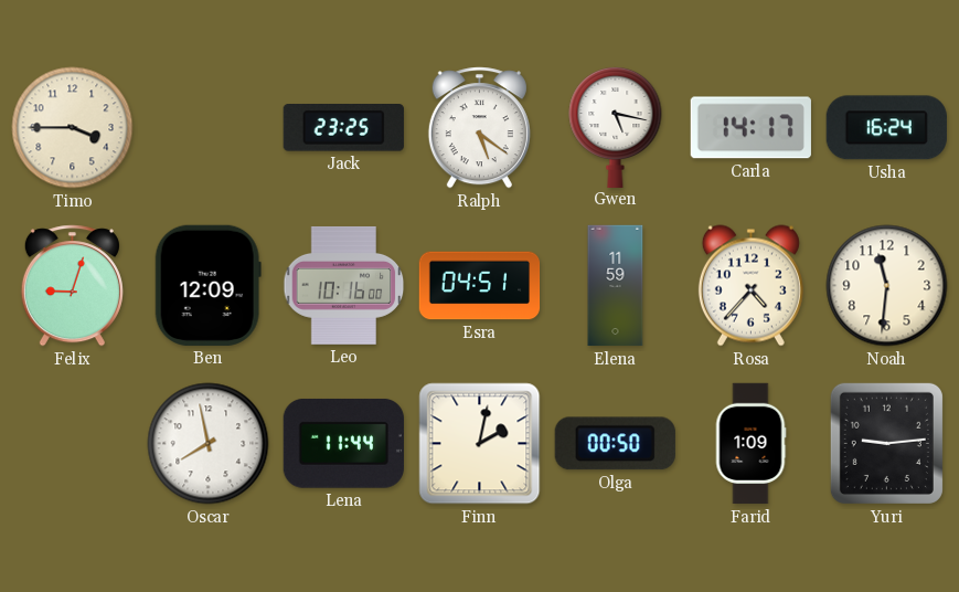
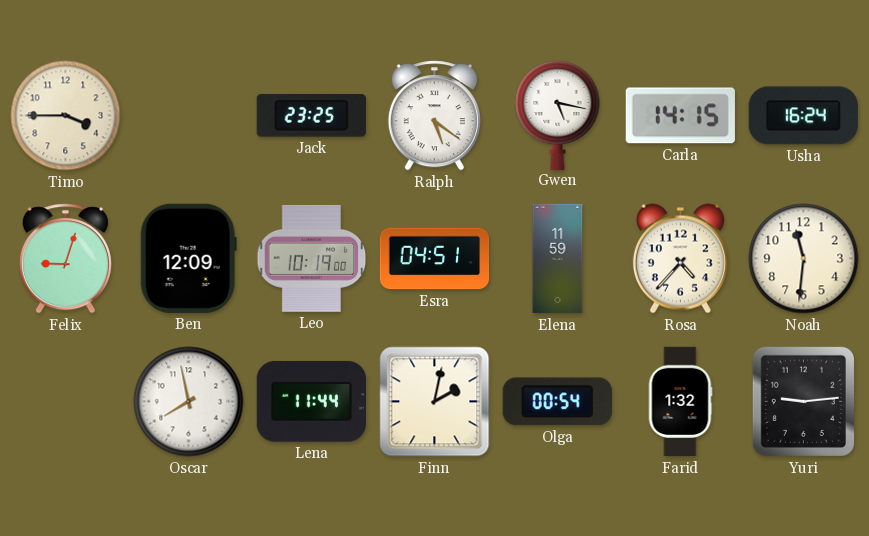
Carla: 14:17 -> 14:15
Leo: 10:16 -> 10:19
Olga: 00:50 -> 00:54
Farid: 1:09 -> 1:32
